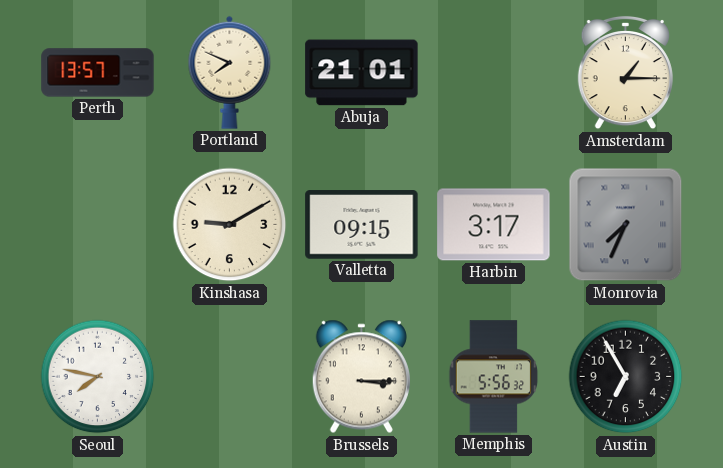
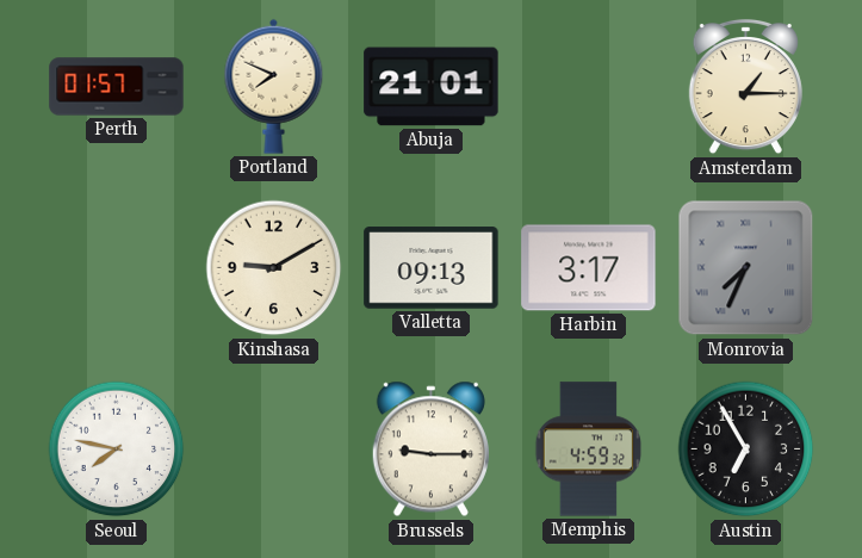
Perth: 13:57 -> 01:57
Valletta: 09:15 -> 09:13
Brussels: 3:15 -> 9:15
Memphis: 5:56 -> 4:59
